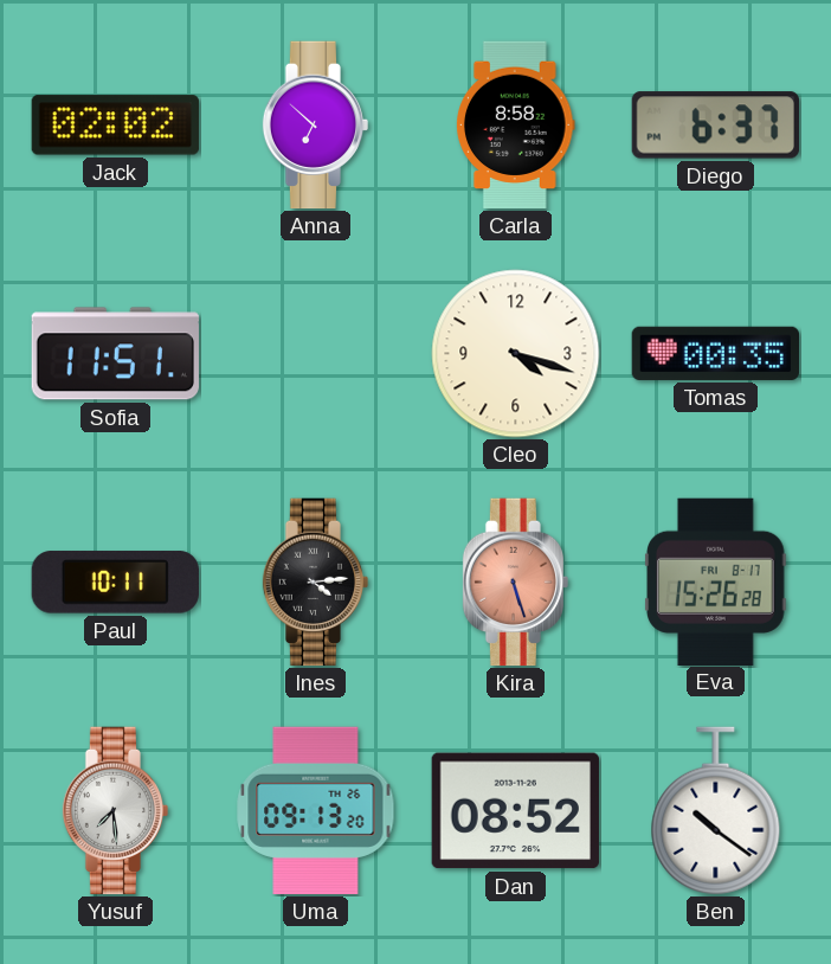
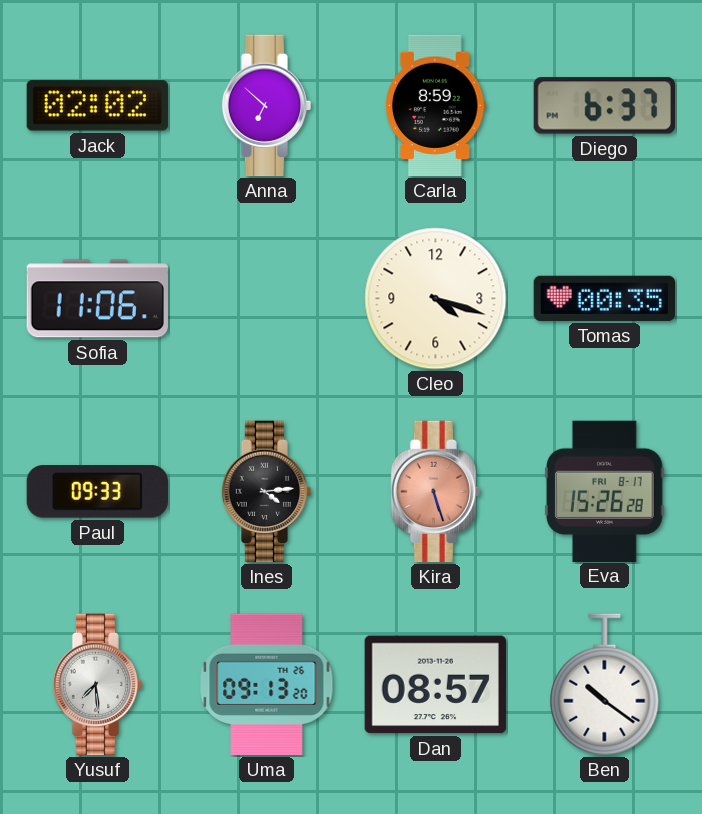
Carla: 8:58 -> 8:59
Sofia: 11:51 -> 11:06
Paul: 10:11 -> 09:33
Dan: 08:52 -> 08:57
